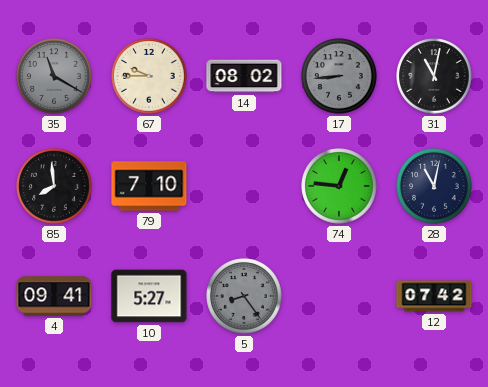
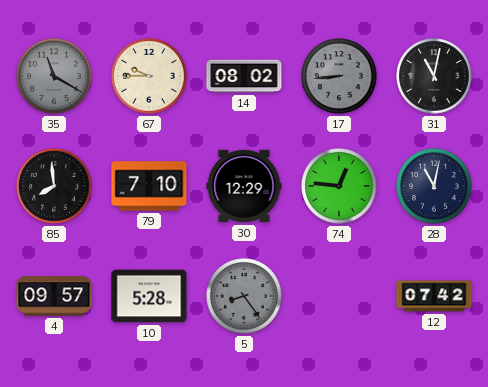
30: none -> 12:29
4: 09:41 -> 09:57
10: 5:27 -> 5:28
